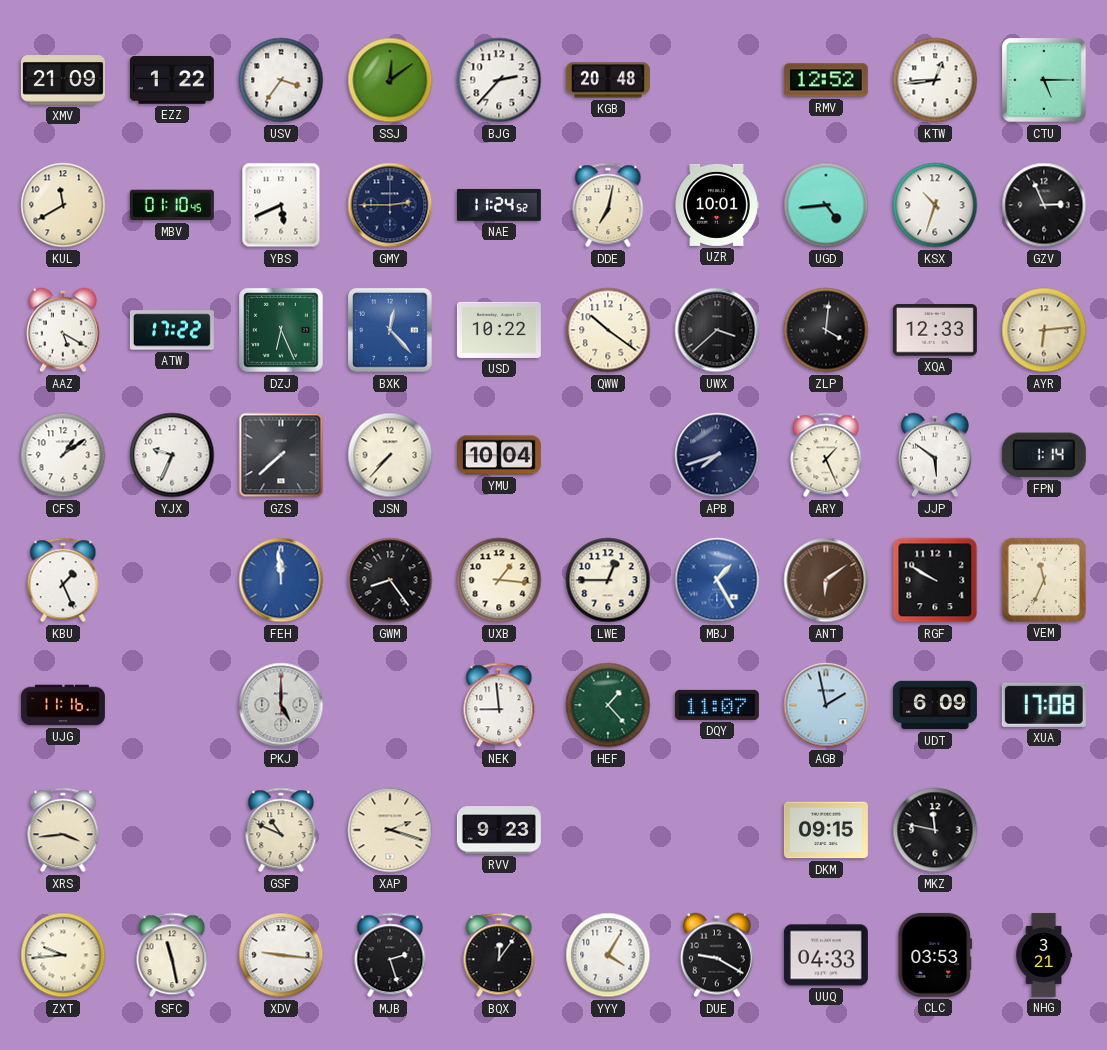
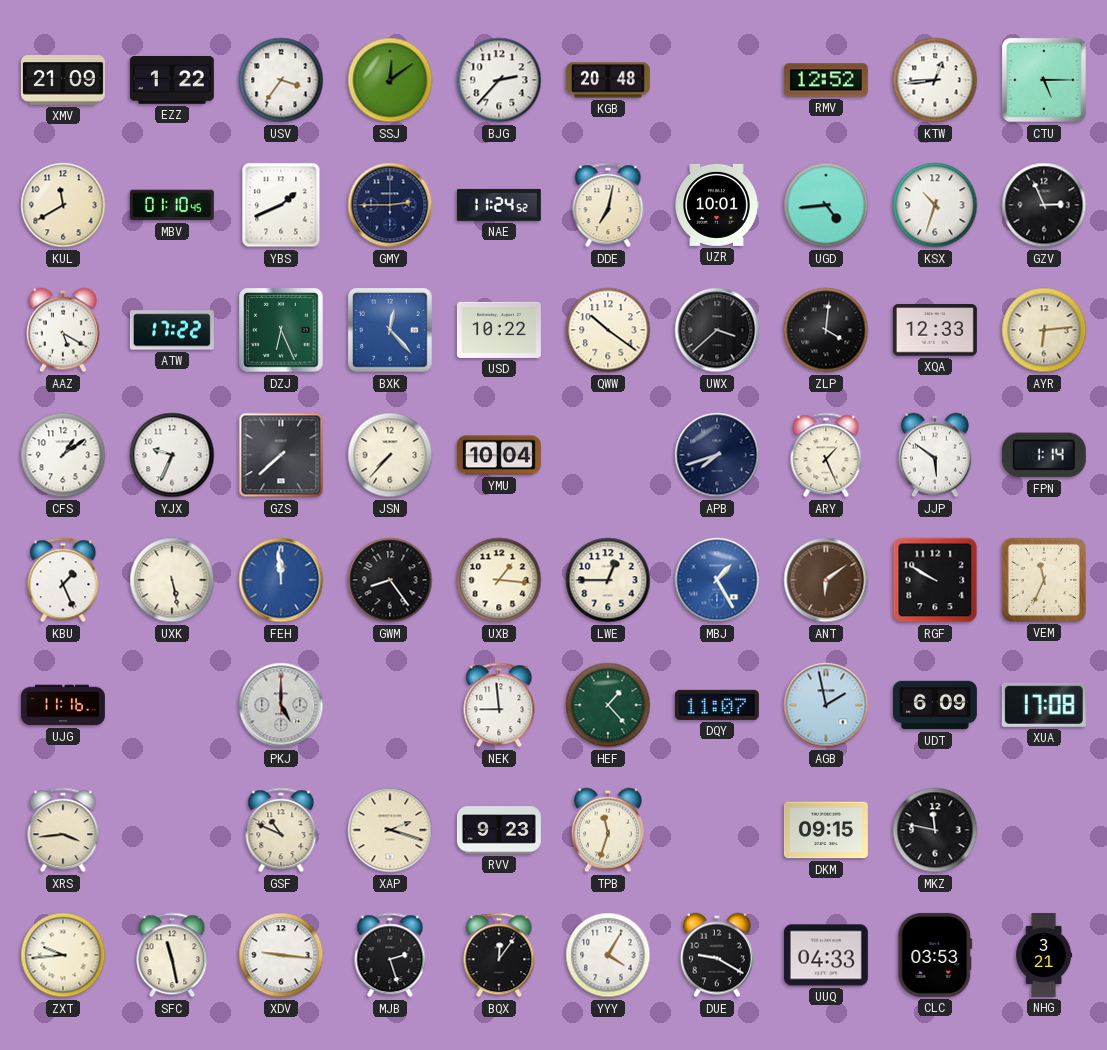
YBS: 5:41 -> 1:41
UXK: none -> 5:28
TPB: none -> 11:33
